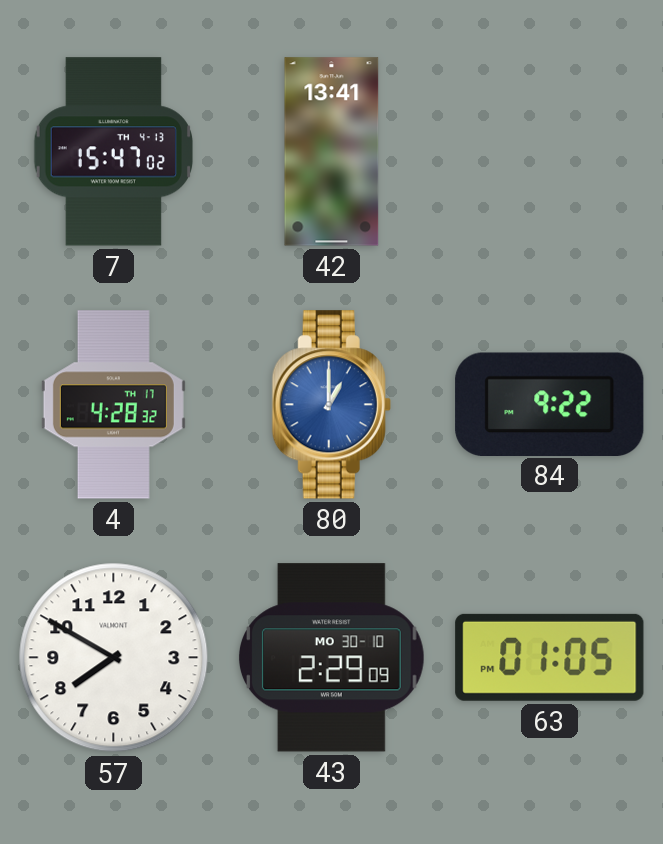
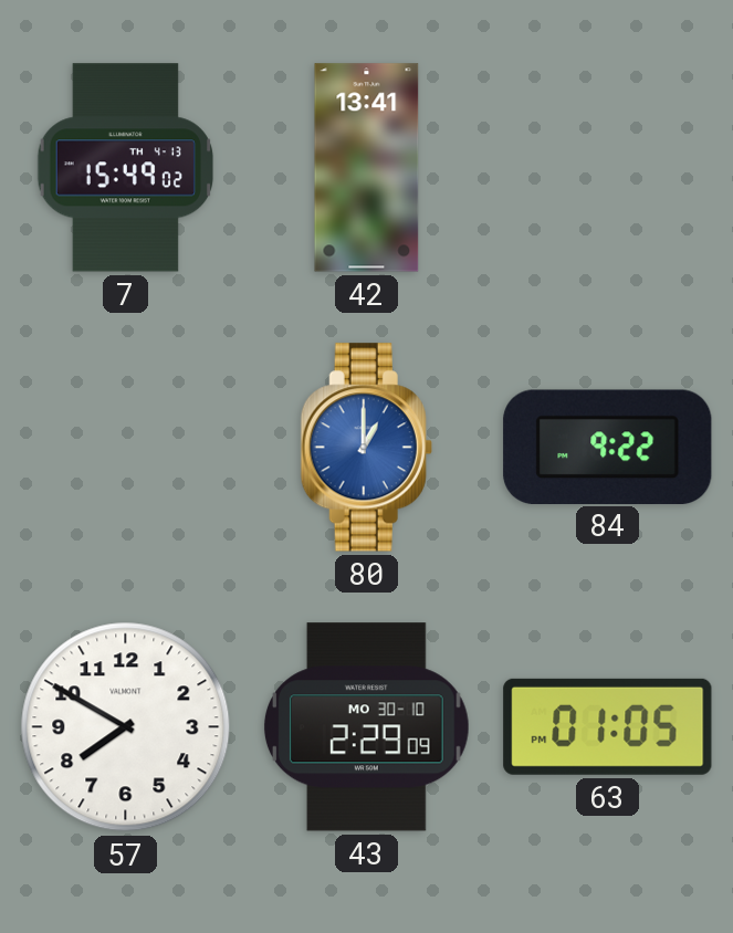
7: 15:47 -> 15:49
4: 4:28 -> none
